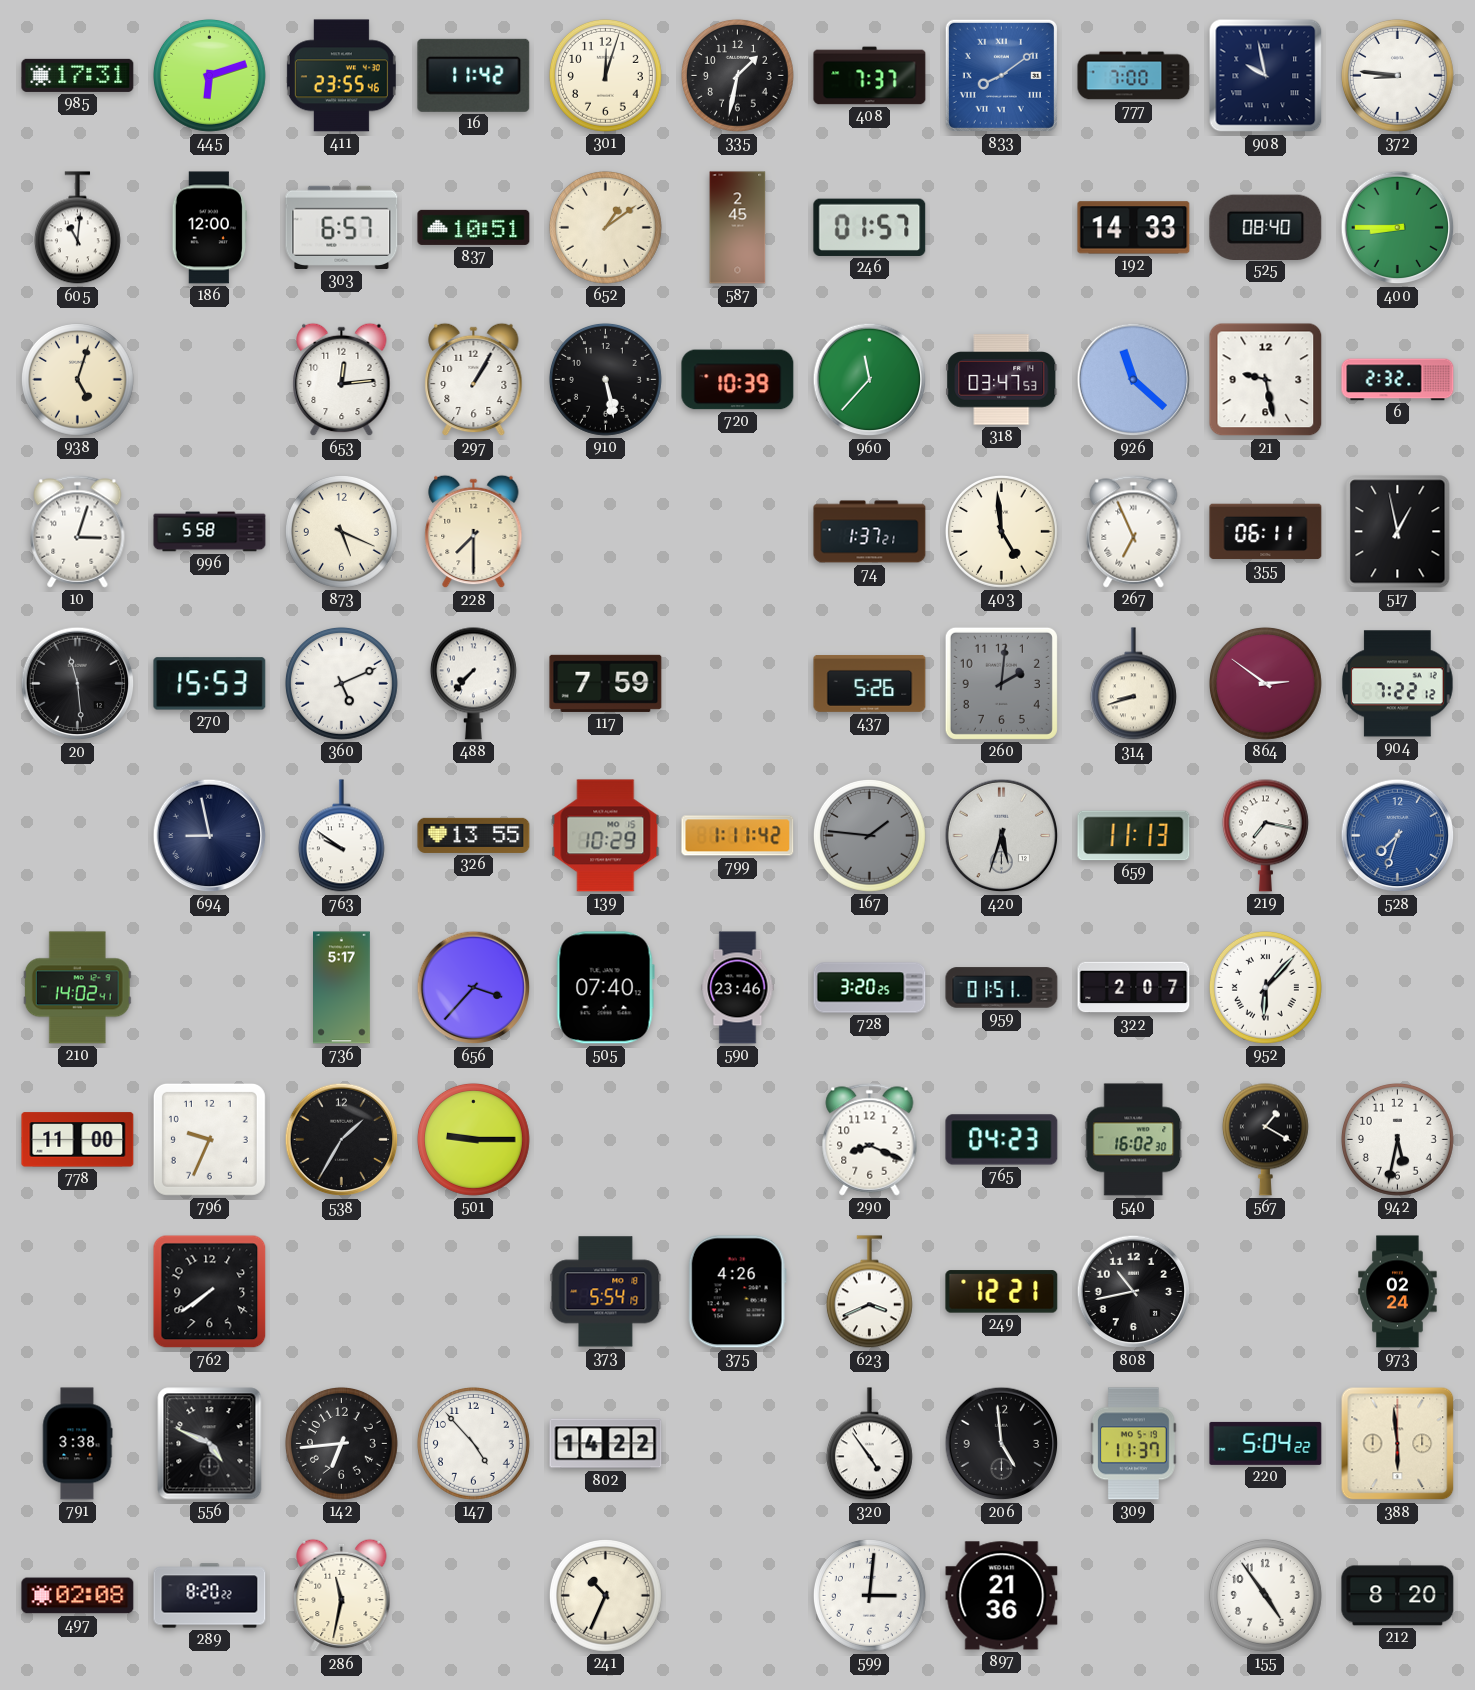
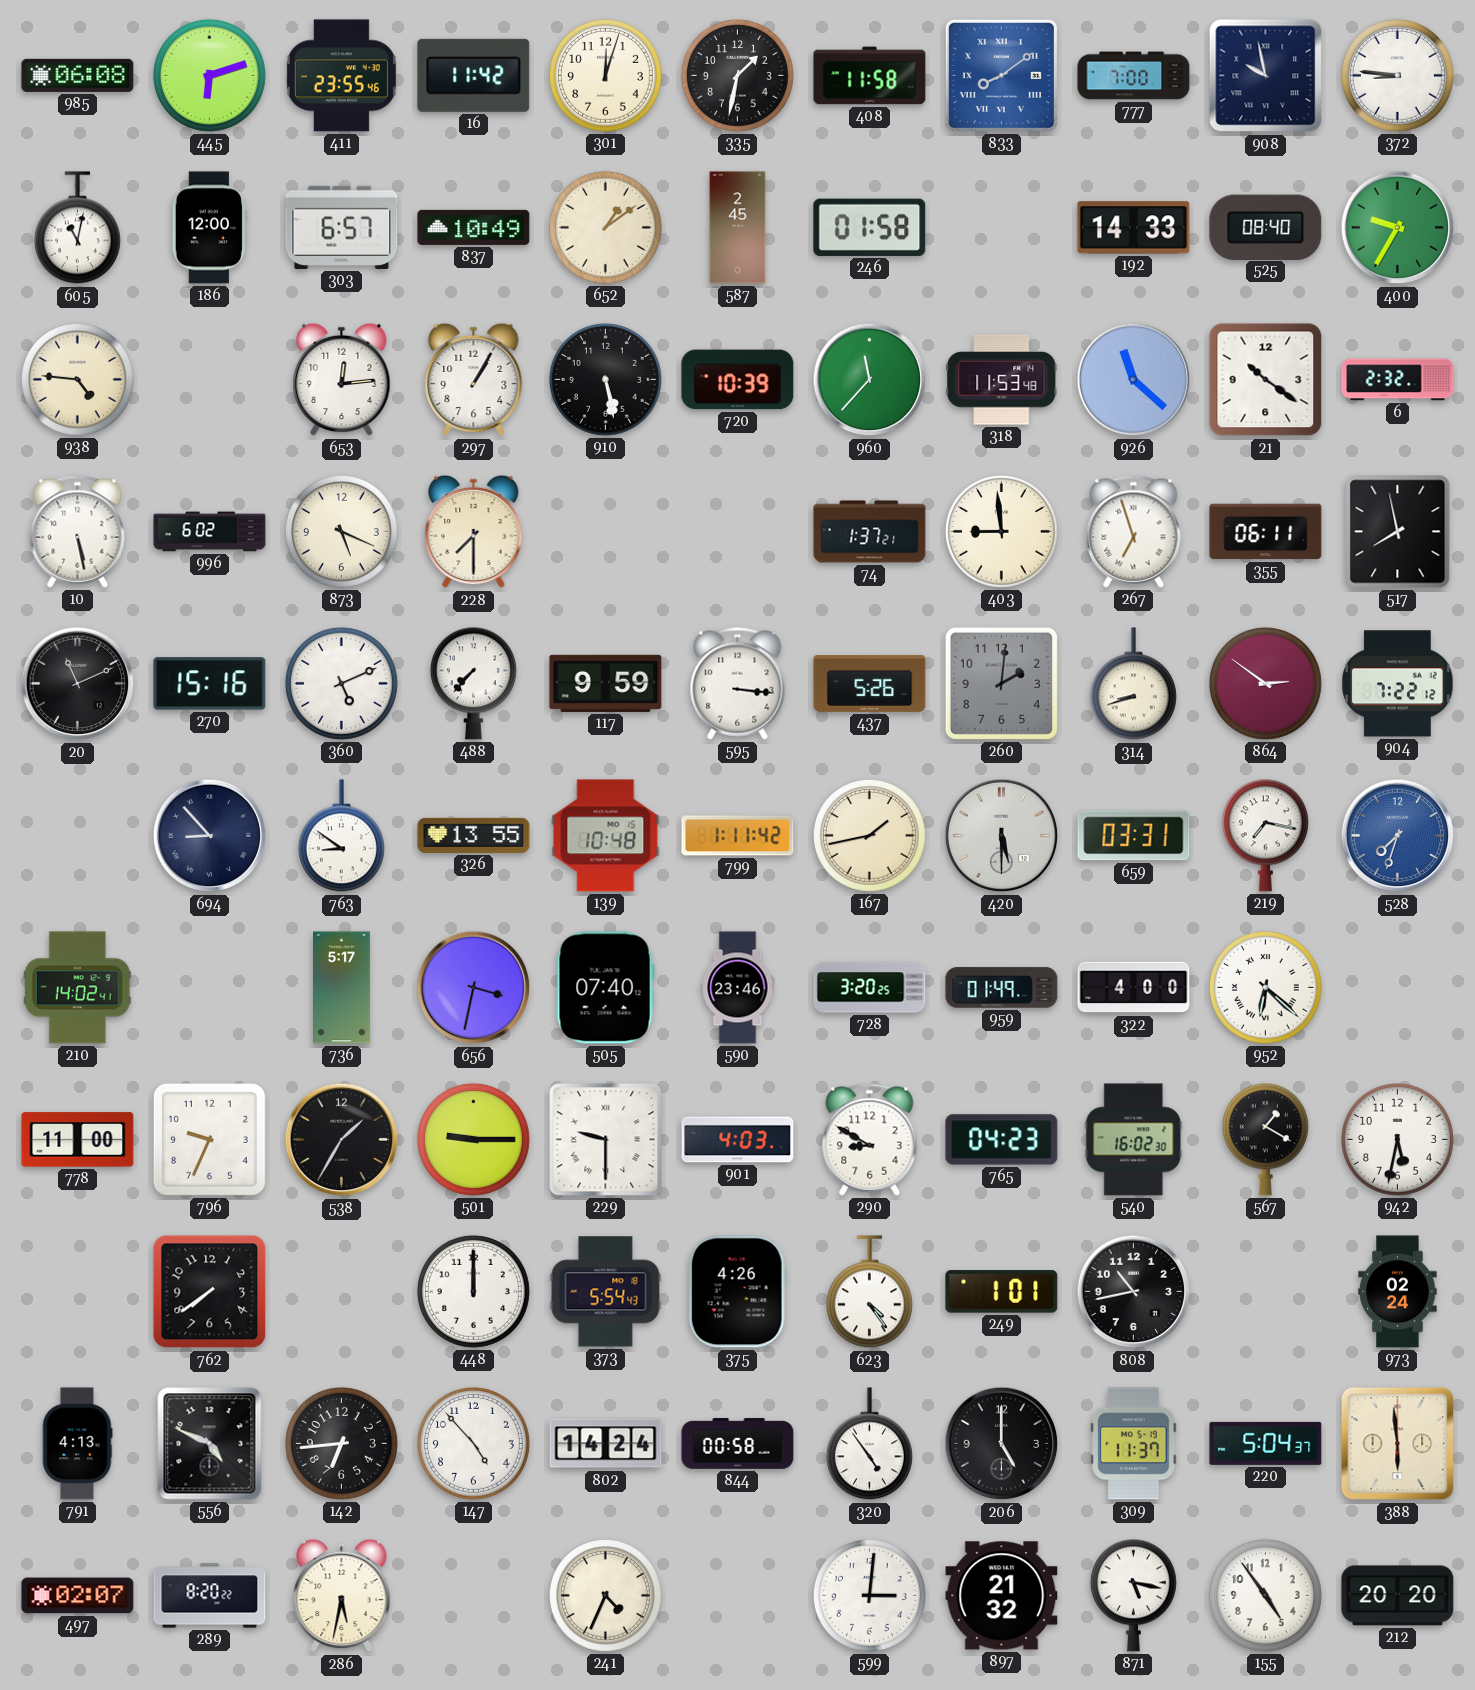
985: 17:31 -> 06:08
408: 7:37 -> 11:58
605: 11:01 -> 11:02
837: 10:51 -> 10:49
246: 01:57 -> 01:58
400: 8:45 -> 9:35
938: 5:03 -> 4:46
318: 03:47 -> 11:53
21: 9:28 -> 10:21
10: 3:03 -> 5:28
996: 5:58 -> 6:02
403: 4:59 -> 8:59
267: 6:56 -> 6:57
517: 12:58 -> 7:58
20: 11:29 -> 11:11
270: 15:53 -> 15:16
117: 7:59 -> 9:59
595: none -> 3:16
694: 8:58 -> 8:53
763: 9:51 -> 8:51
139: 10:29 -> 10:48
167: 1:46 -> 1:43
167 dial: grey -> cream
420: 5:33 -> 5:30
659: 11:13 -> 03:31
656: 3:37 -> 3:32
959: 01:51 -> 01:49
322: 2:07 -> 4:00
952: 6:07 -> 6:22
229: none -> 9:30
901: none -> 4:03
290: 8:19 -> 8:50
448: none -> 12:00
373: 5:54:19 -> 5:54:43
623: 3:41 -> 4:24
249: 12:21 -> 1:01
791: 3:38 -> 4:13
802: 14:22 -> 14:24
844: none -> 00:58
206: 4:59 -> 5:00
220: 5:04:22 -> 5:04:37
497: 02:08 -> 02:07
286: 11:32 -> 5:32
241: 10:34 -> 4:34
897: 21:36 -> 21:32
871: none -> 5:17
212: 8:20 -> 20:20
